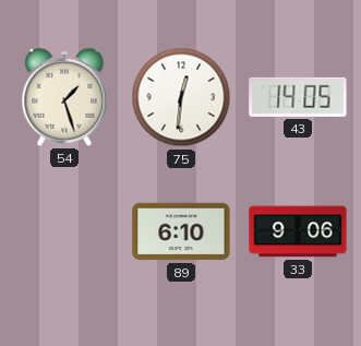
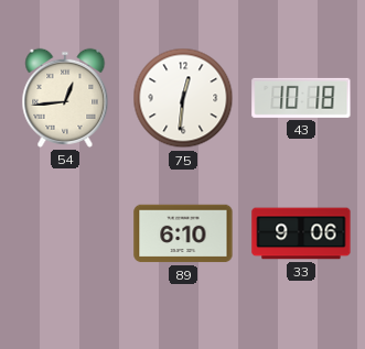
54: 1:27 -> 12:44
43: 14:05 -> 10:18
